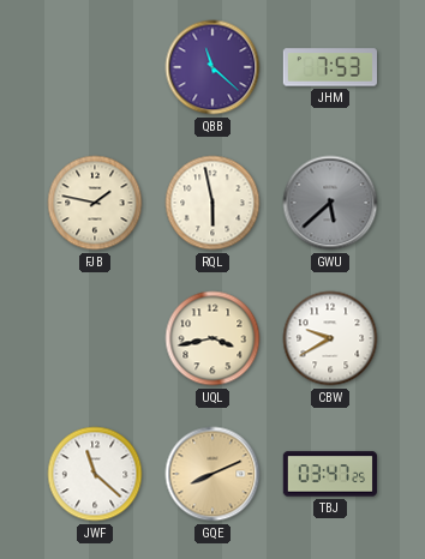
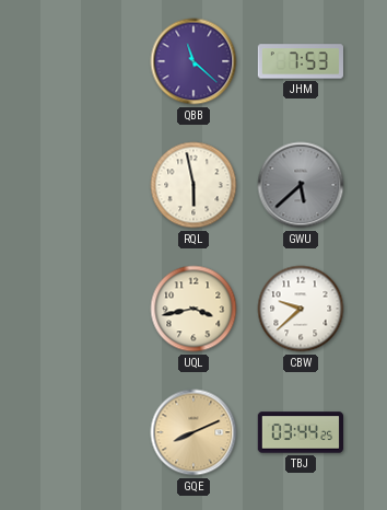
FJB: 1:47 -> none
CBW: 9:40 -> 9:38
JWF: 11:22 -> none
TBJ: 03:47 -> 03:44
